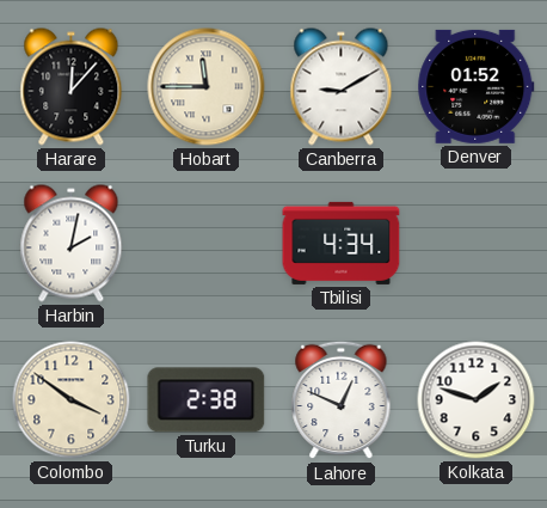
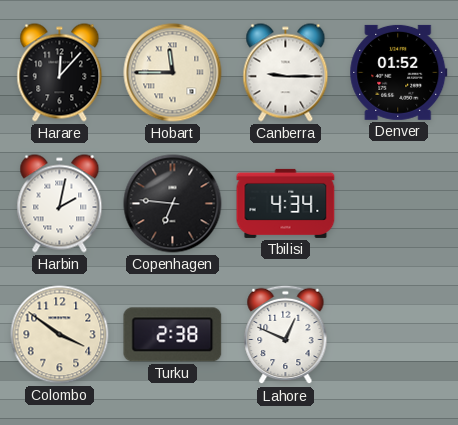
Canberra: 9:10 -> 9:15
Copenhagen: none -> 6:46
Kolkata: 1:48 -> none
